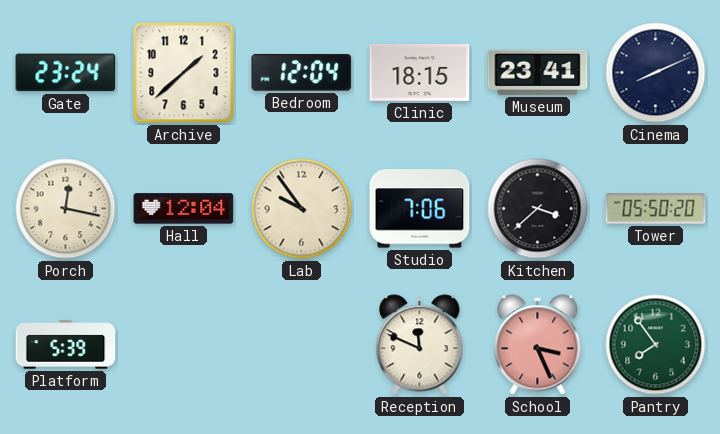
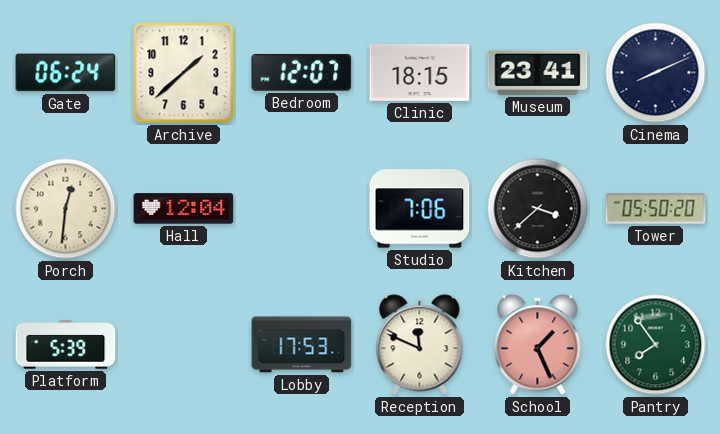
Gate: 23:24 -> 06:24
Bedroom: 12:04 -> 12:07
Porch: 12:17 -> 12:31
Lab: 9:54 -> none
Lobby: none -> 17:53
School: 3:26 -> 1:26
